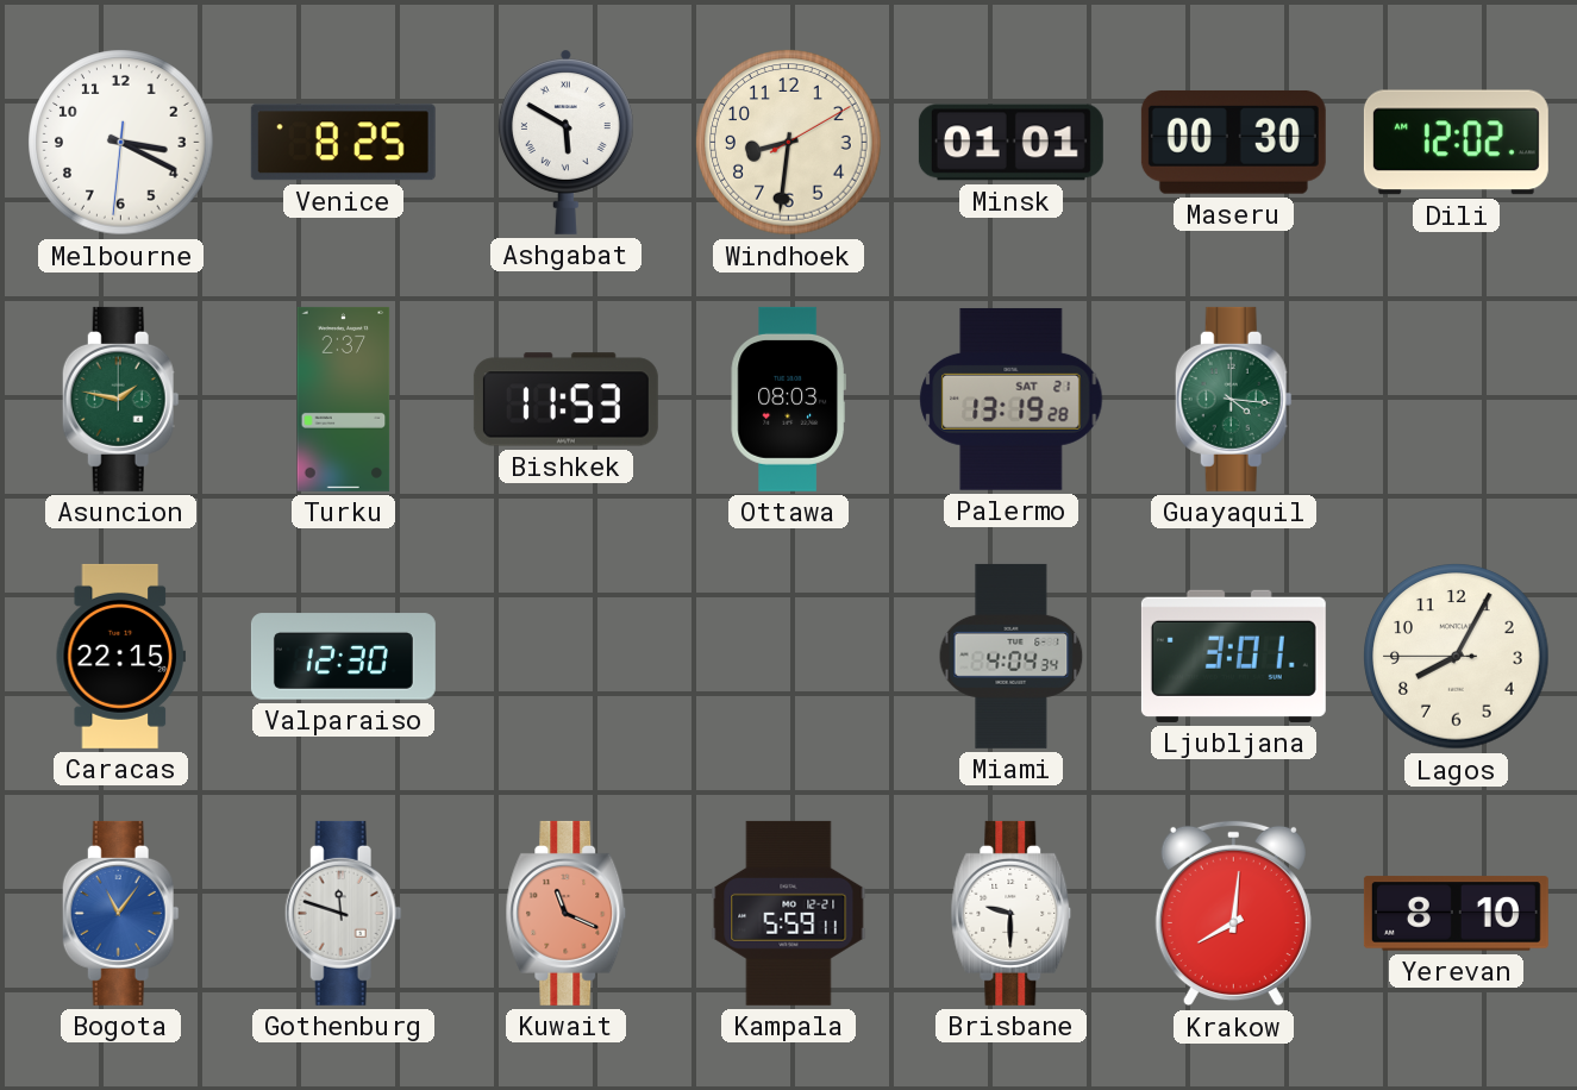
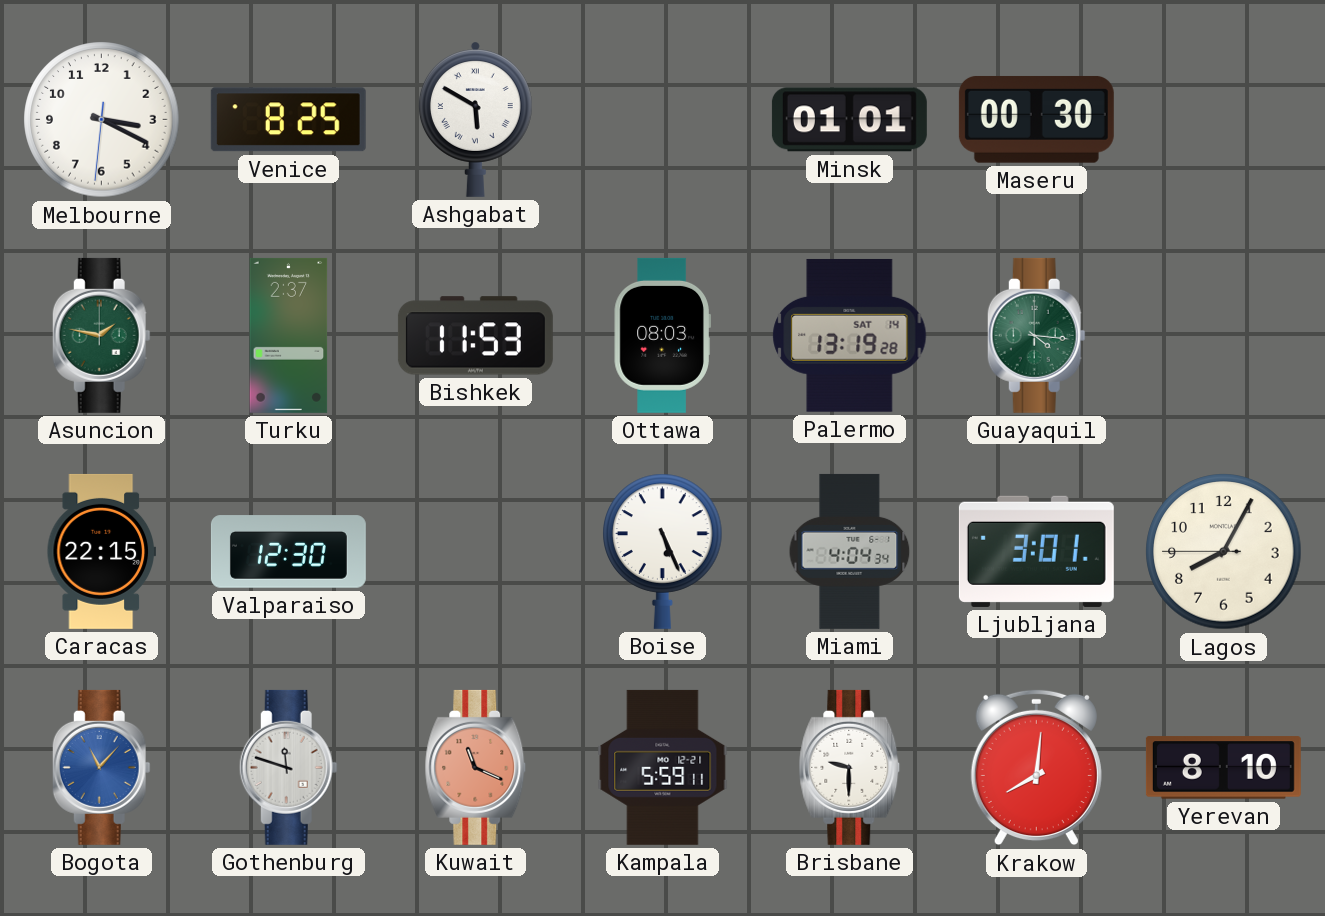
Windhoek: 8:31 -> none
Dili: 12:02 -> none
Palermo date: SAT 21 -> SAT 14
Boise: none -> 5:26
Bogota: 11:06 -> 11:07
